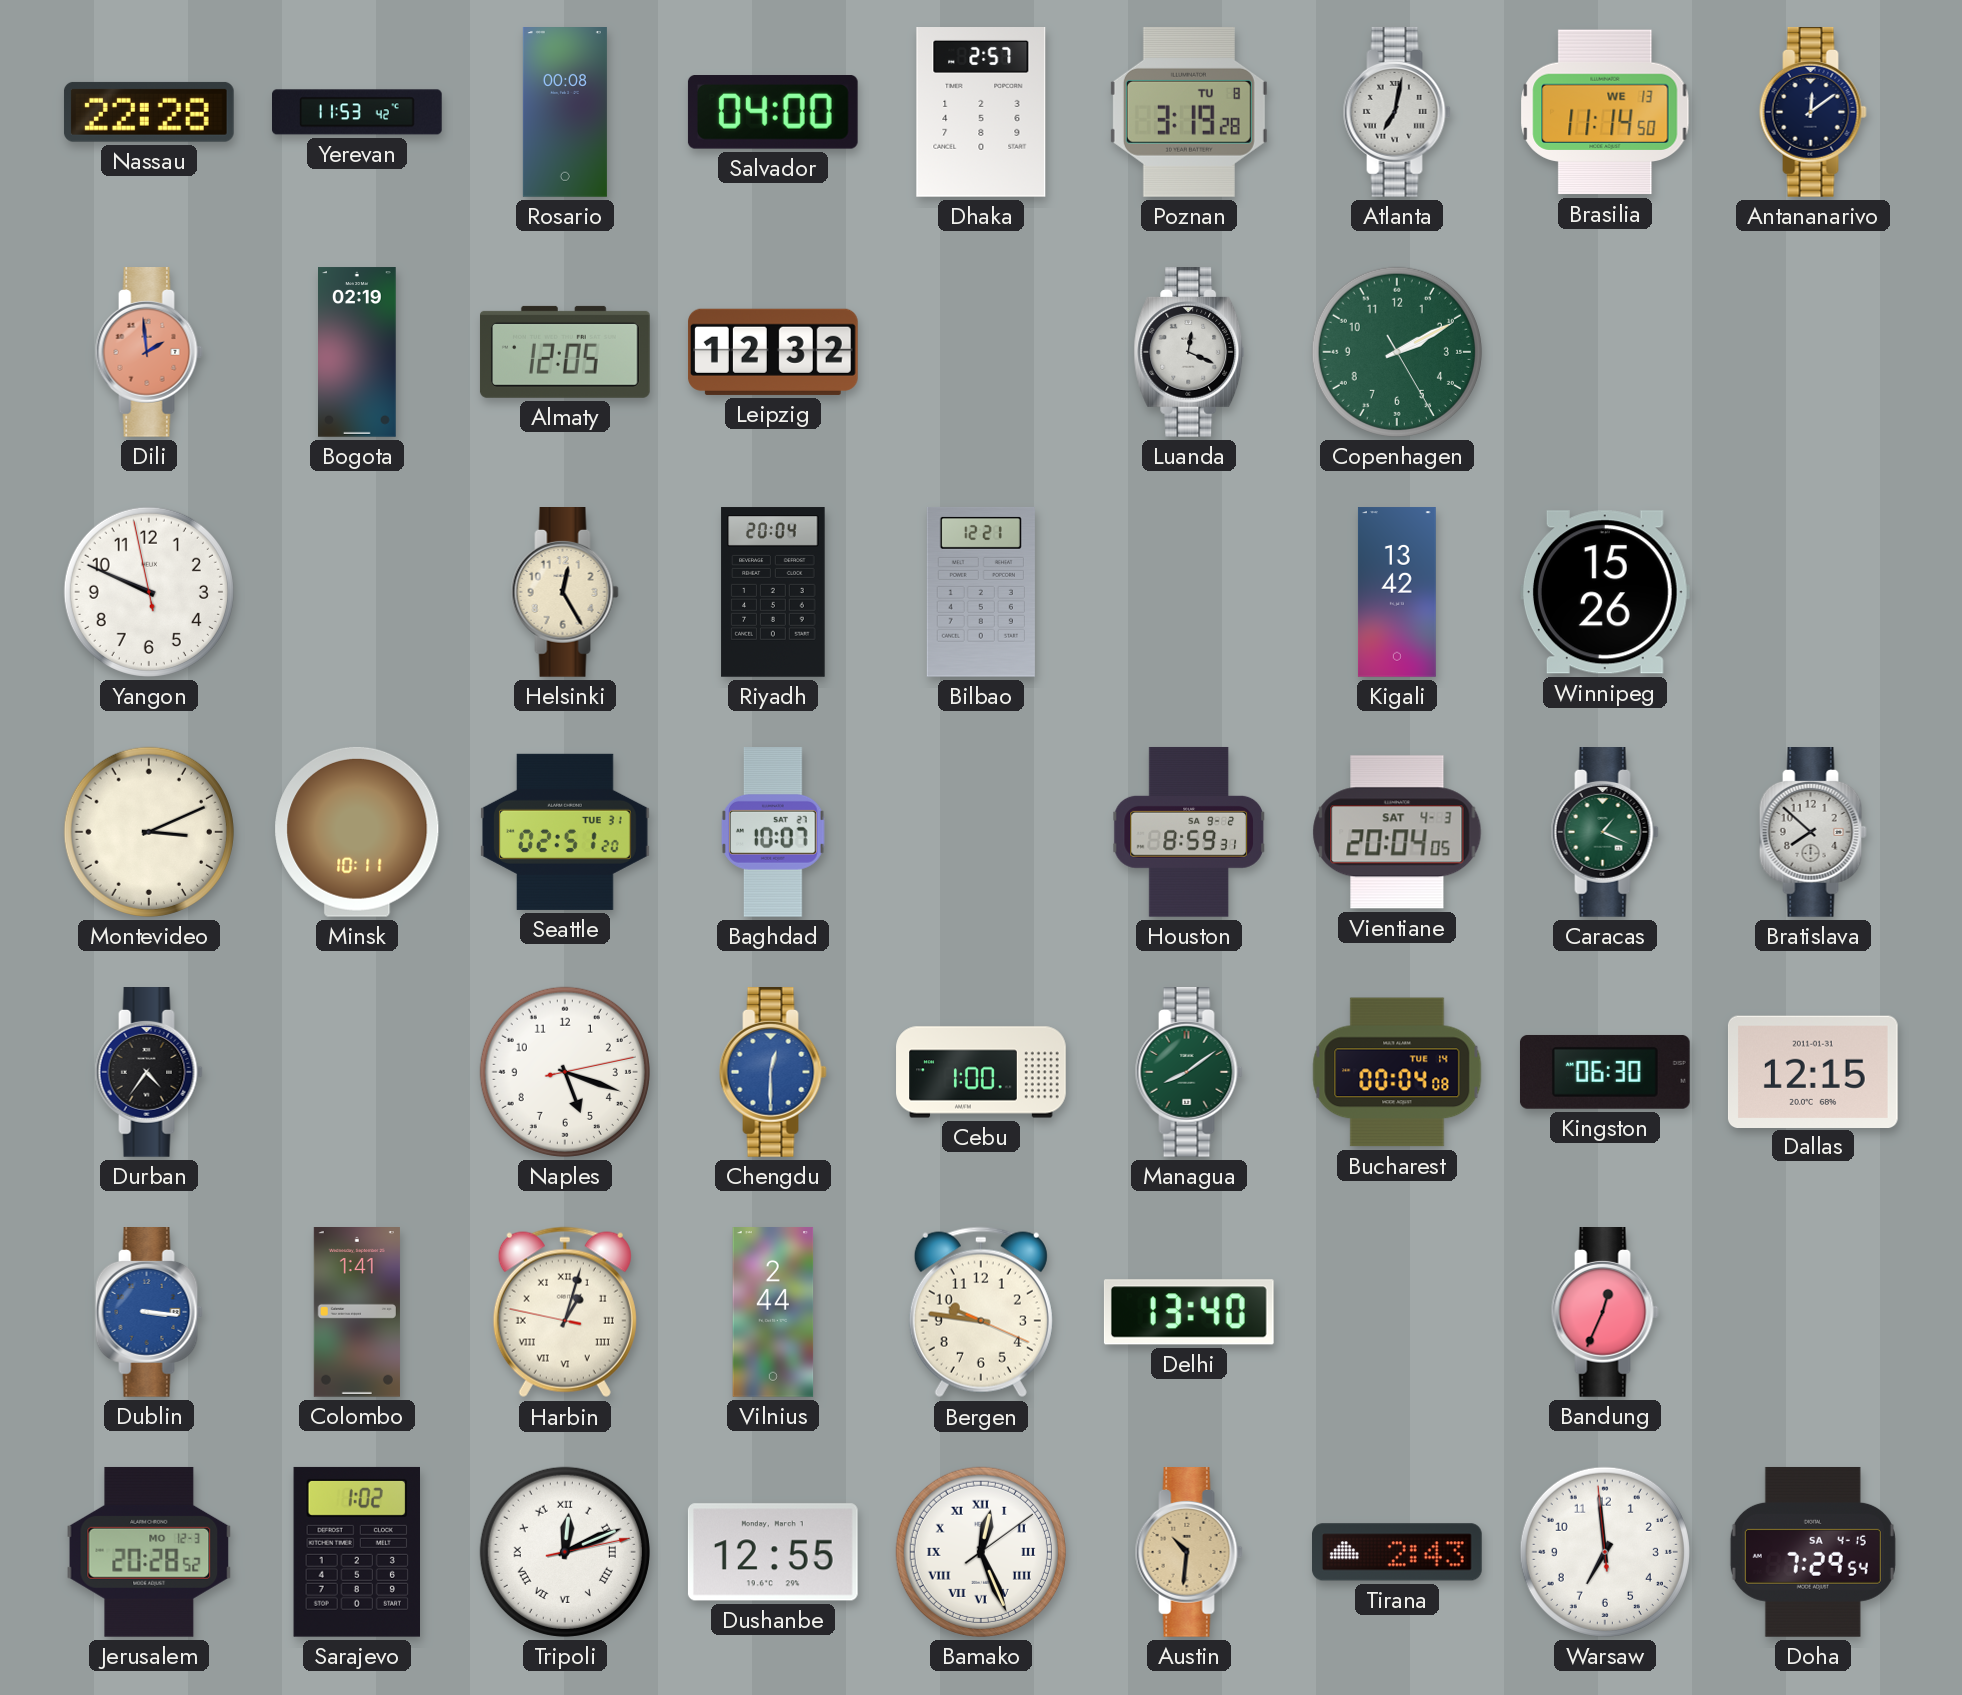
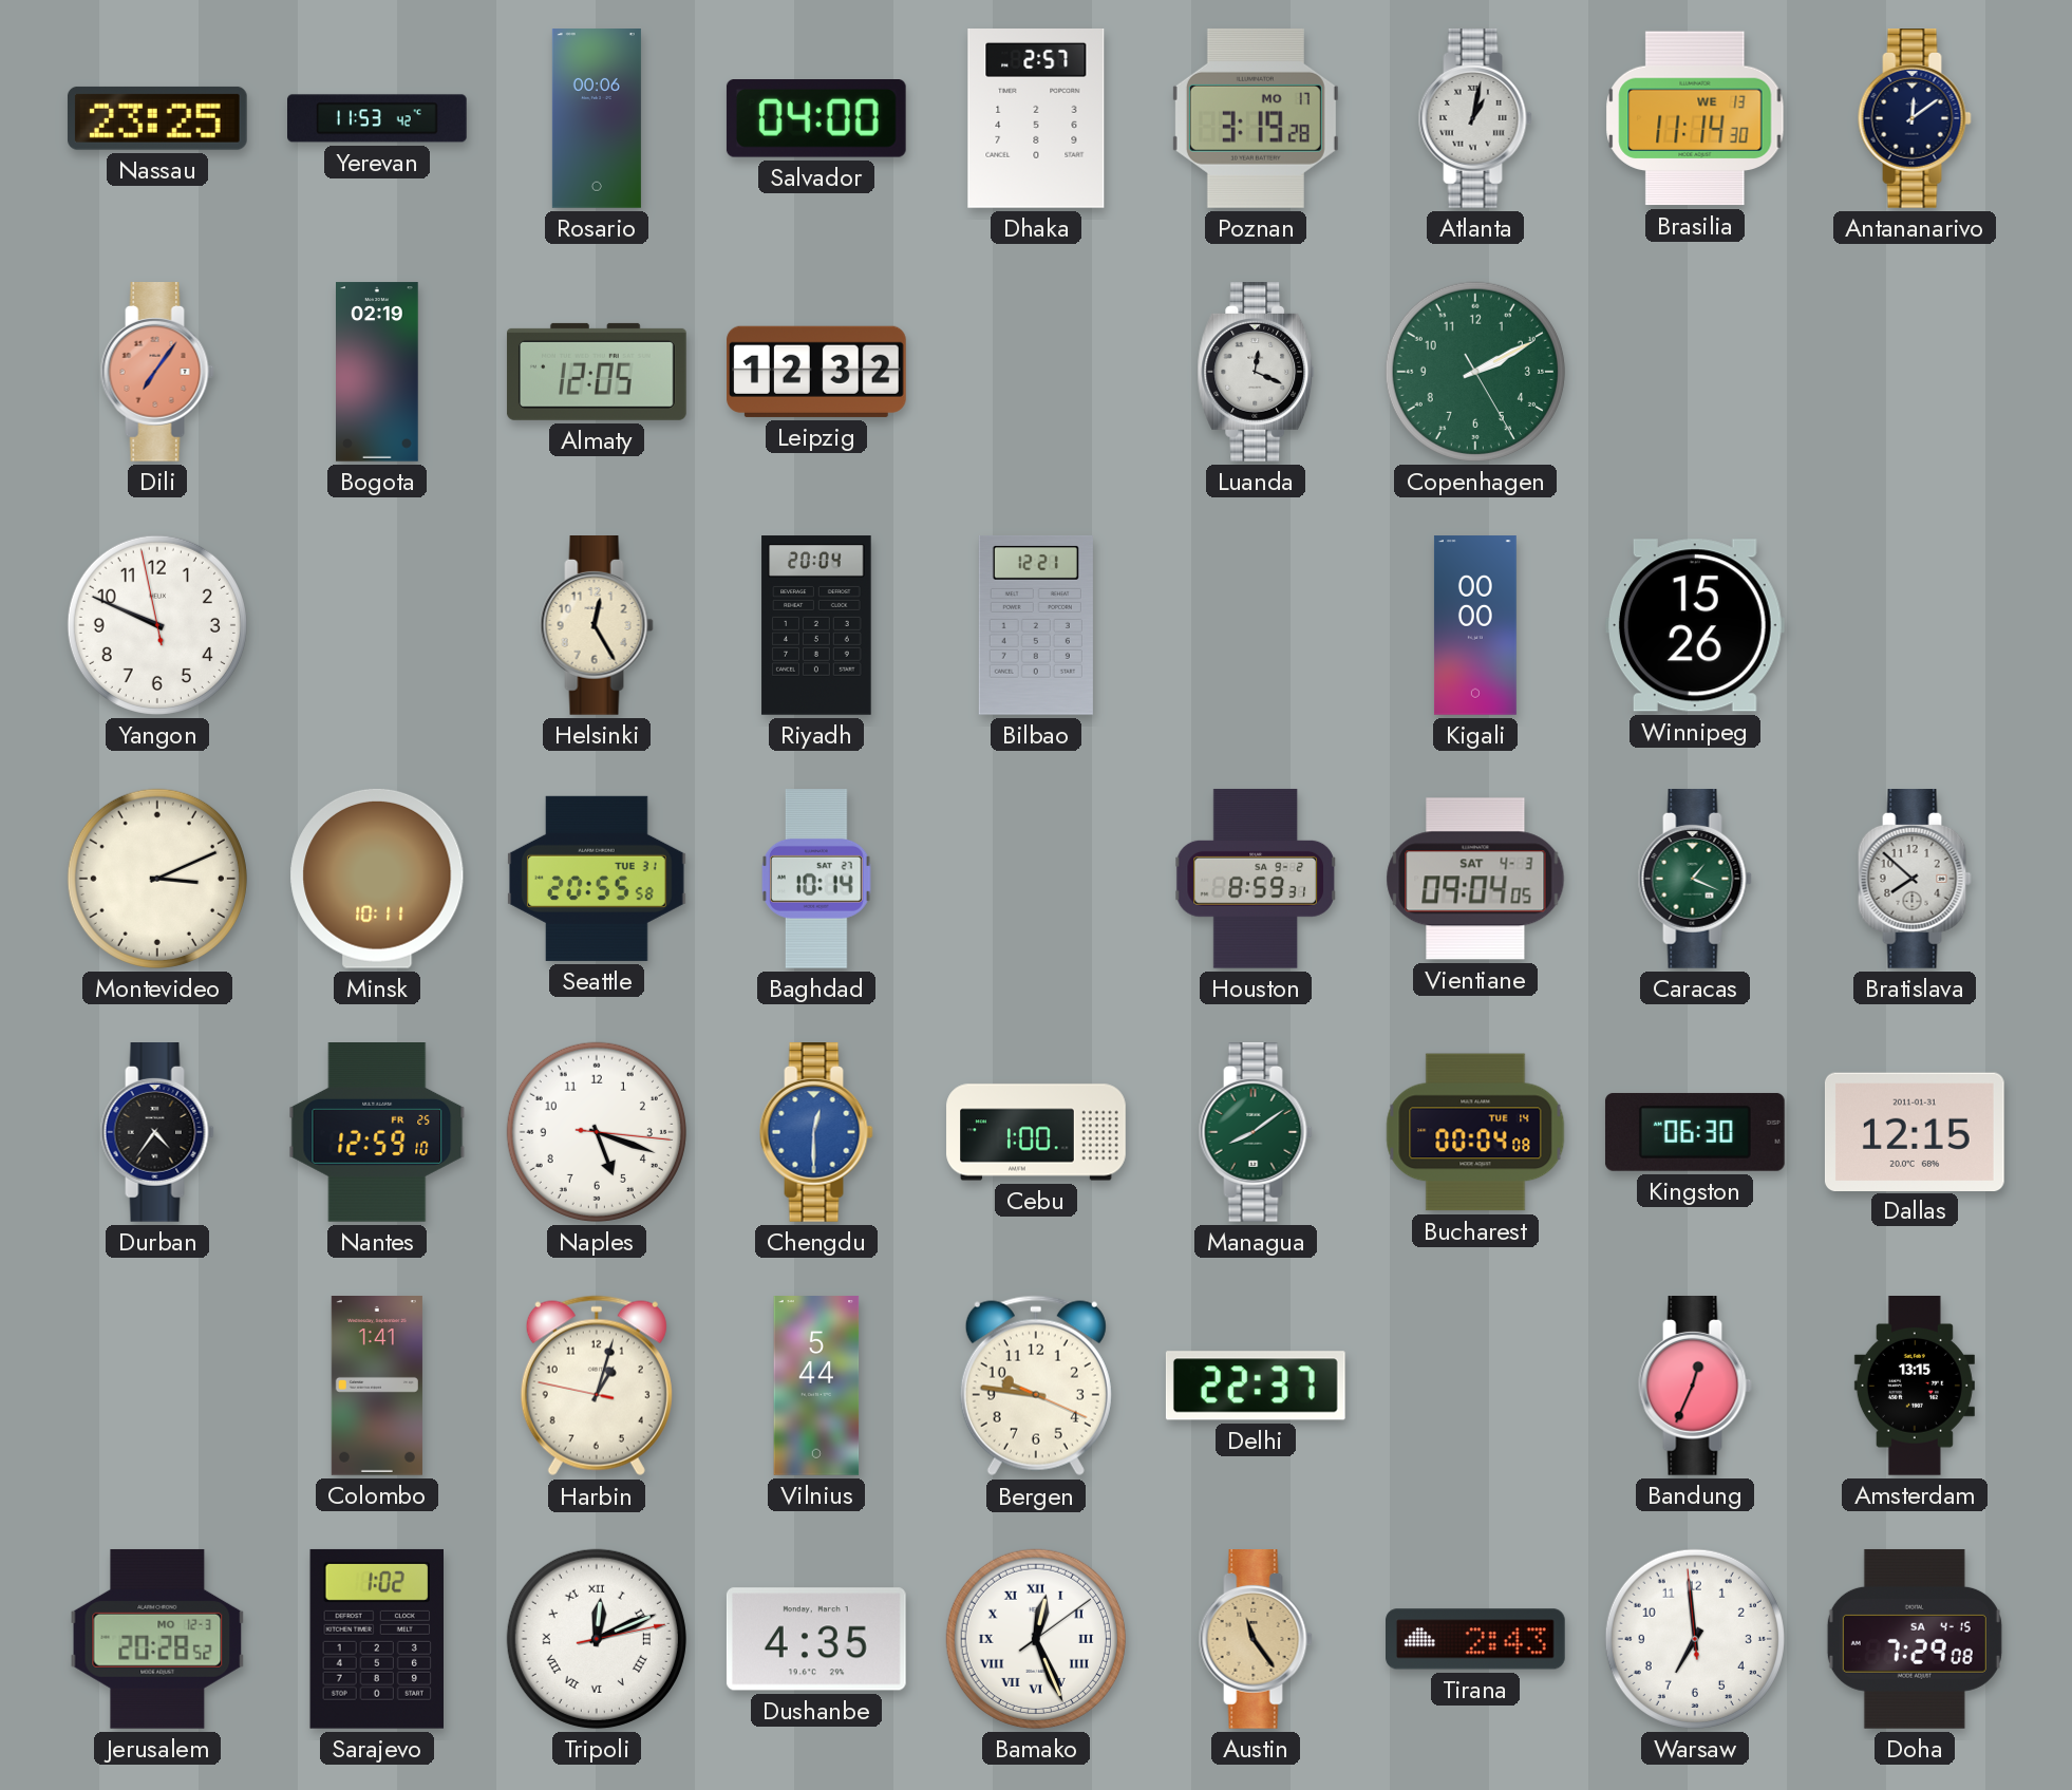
Nassau: 22:28 -> 23:25
Rosario: 00:08 -> 00:06
Poznan date: TU 8 -> MO 17
Atlanta: 7:02 -> 1:02
Brasilia: 11:14:50 -> 11:14:30
Dili: 1:59 -> 7:06
Kigali: 13:42 -> 00:00
Seattle: 02:51 -> 20:55
Baghdad: 10:07 -> 10:14
Vientiane: 20:04 -> 09:04
Nantes: none -> 12:59
Naples: 5:18:13 -> 5:18:16
Dublin: 3:16 -> none
Harbin numerals: Roman -> Arabic
Vilnius: 2:44 -> 5:44
Delhi: 13:40 -> 22:37
Amsterdam: none -> 13:15
Dushanbe: 12:55 -> 4:35
Austin: 10:31 -> 11:24
Doha: 7:29:54 -> 7:29:08
